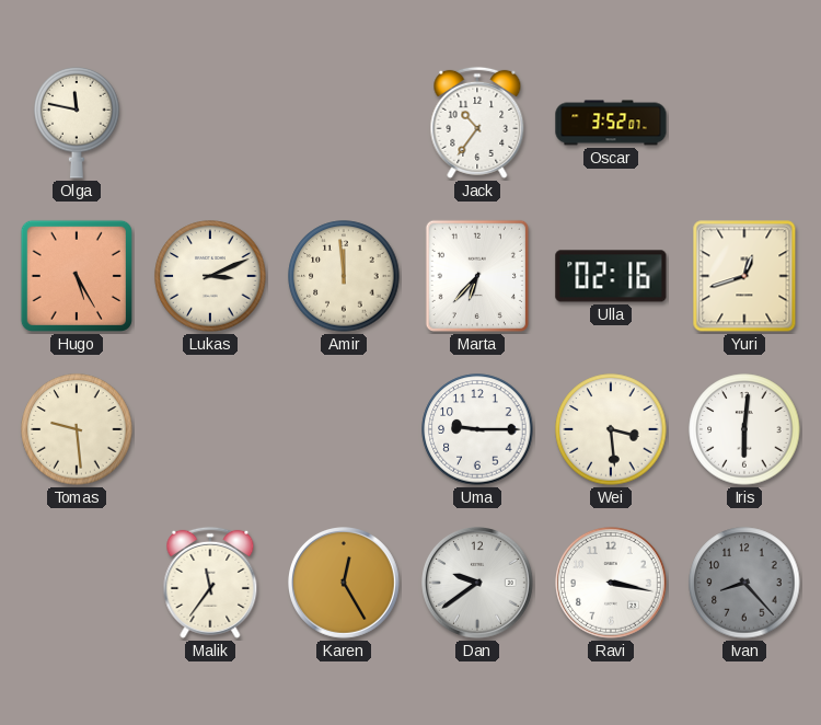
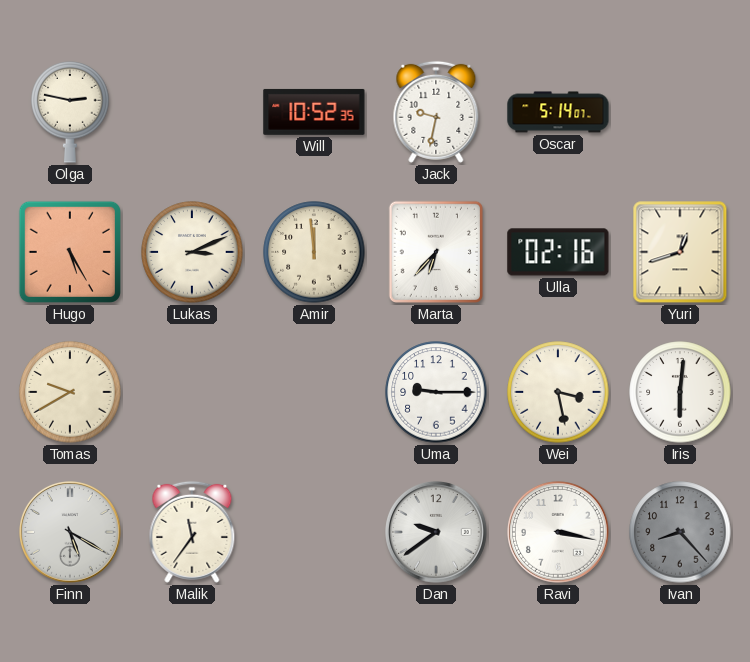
Olga: 11:47 -> 2:47
Will: none -> 10:52
Jack: 10:36 -> 9:32
Oscar: 3:52 -> 5:14
Tomas: 9:29 -> 9:40
Wei: 3:29 -> 3:28
Finn: none -> 5:20
Karen: 12:25 -> none
